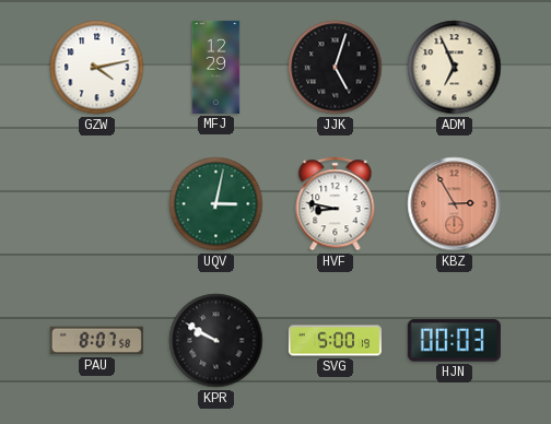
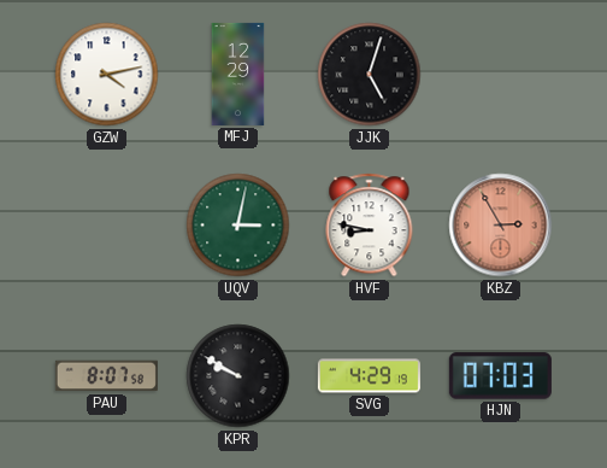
ADM: 6:56 -> none
SVG: 5:00 -> 4:29
HJN: 00:03 -> 07:03
